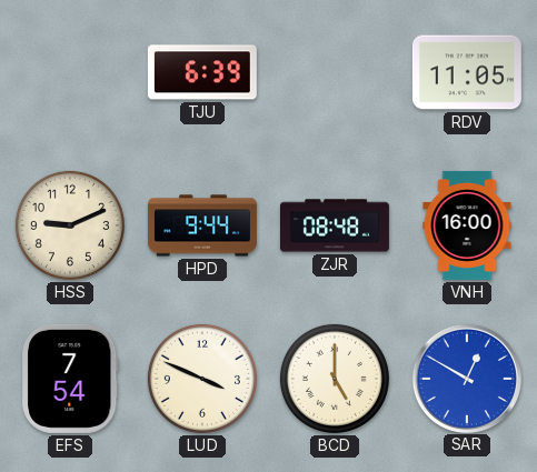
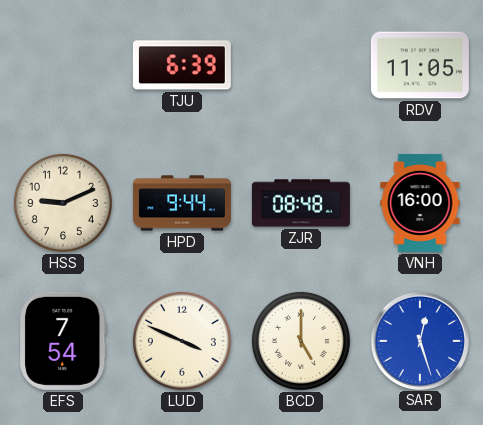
SAR: 12:50 -> 12:27
